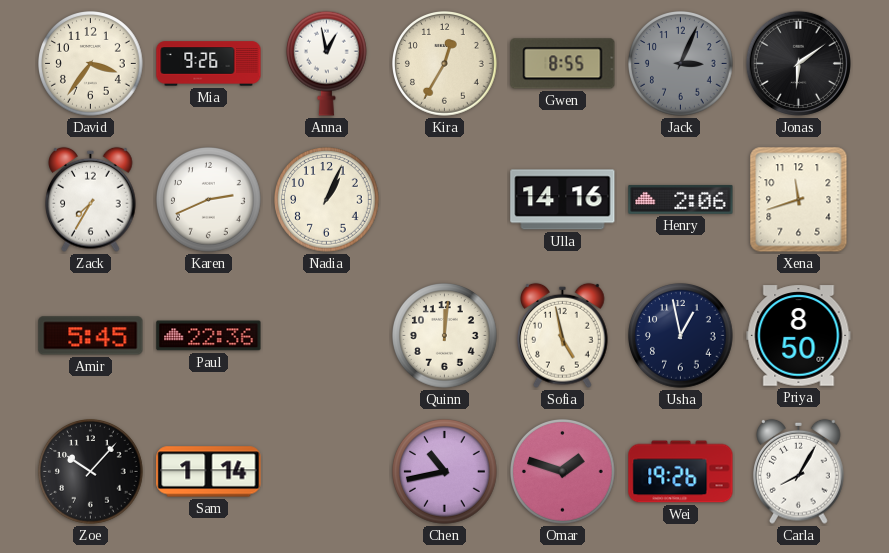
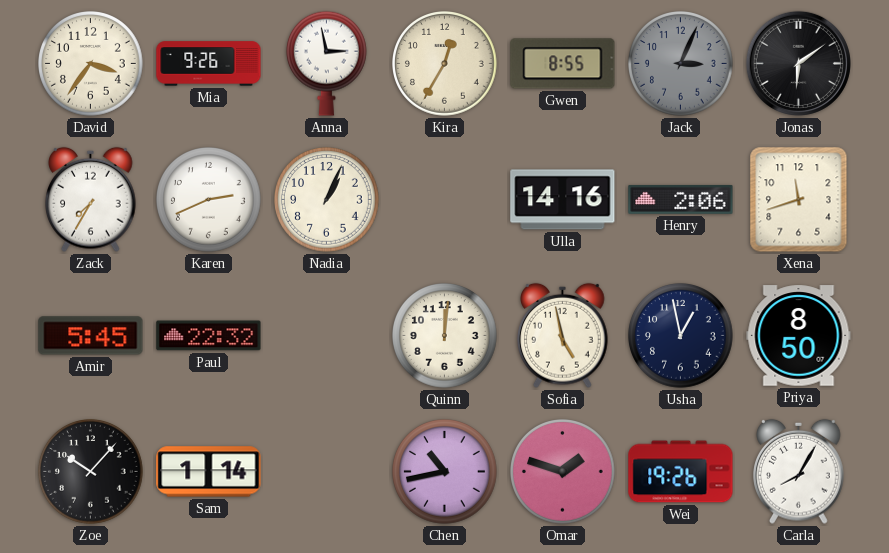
Anna: 12:58 -> 2:58
Paul: 22:36 -> 22:32
